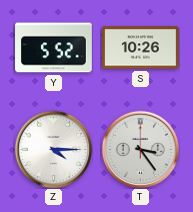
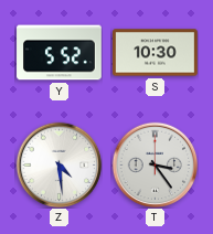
S: 10:26 -> 10:30
Z: 4:15 -> 4:29
